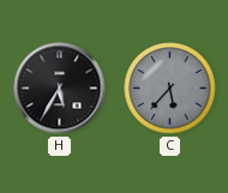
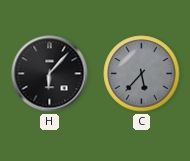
H: 5:35 -> 6:07
